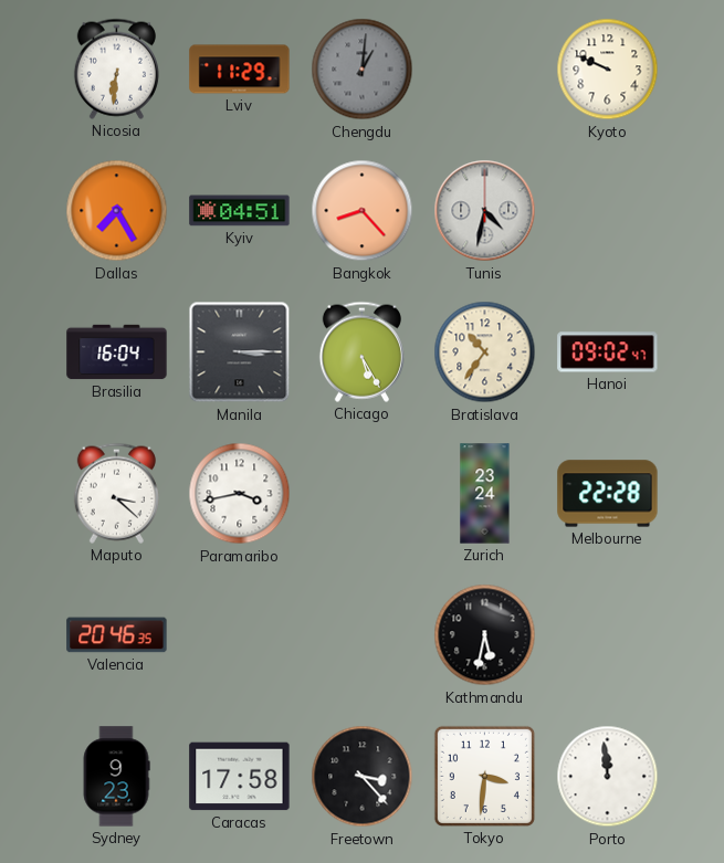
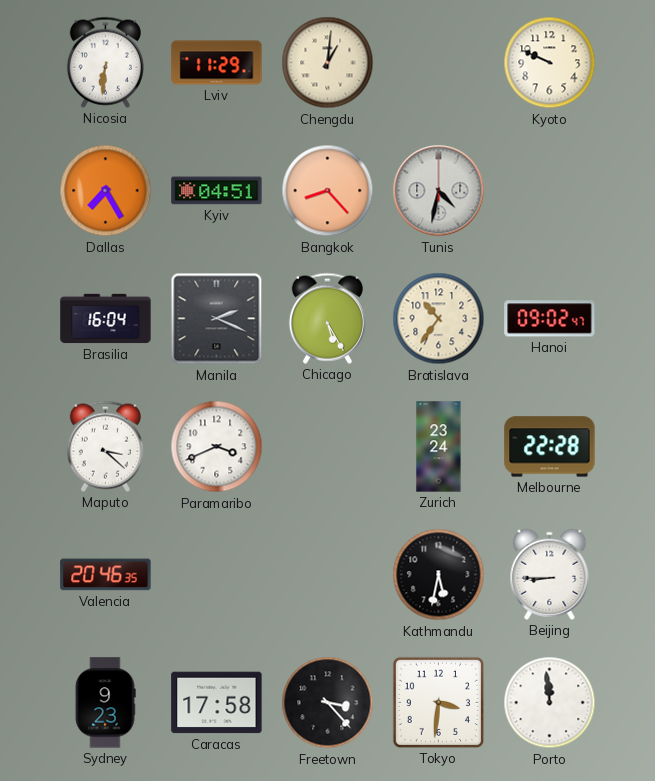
Chengdu dial: grey -> cream
Manila: 3:15 -> 2:19
Paramaribo: 3:43 -> 3:41
Beijing: none -> 8:45
